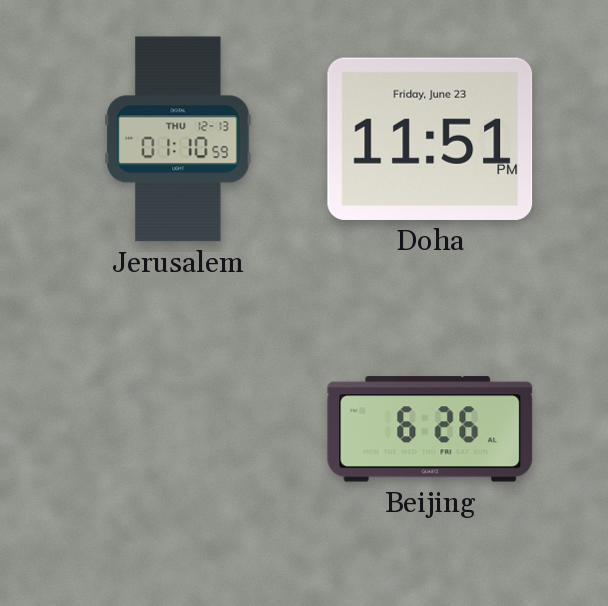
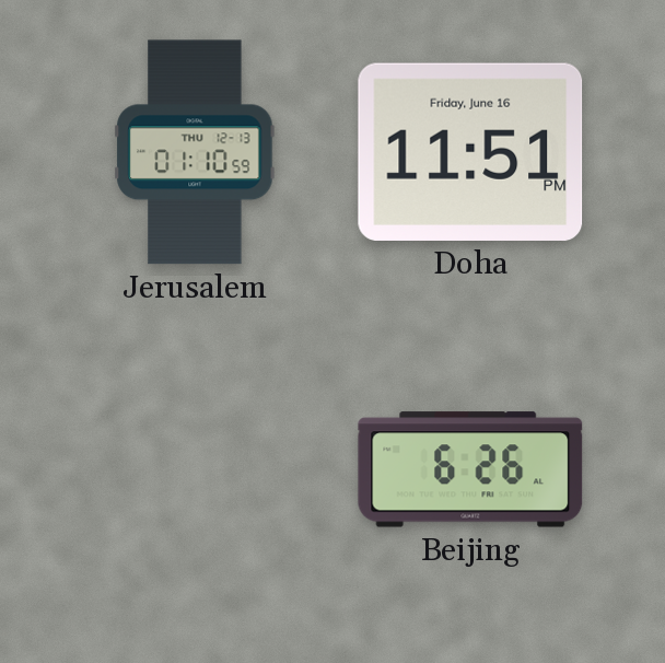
Doha date: Friday, June 23 -> Friday, June 16
